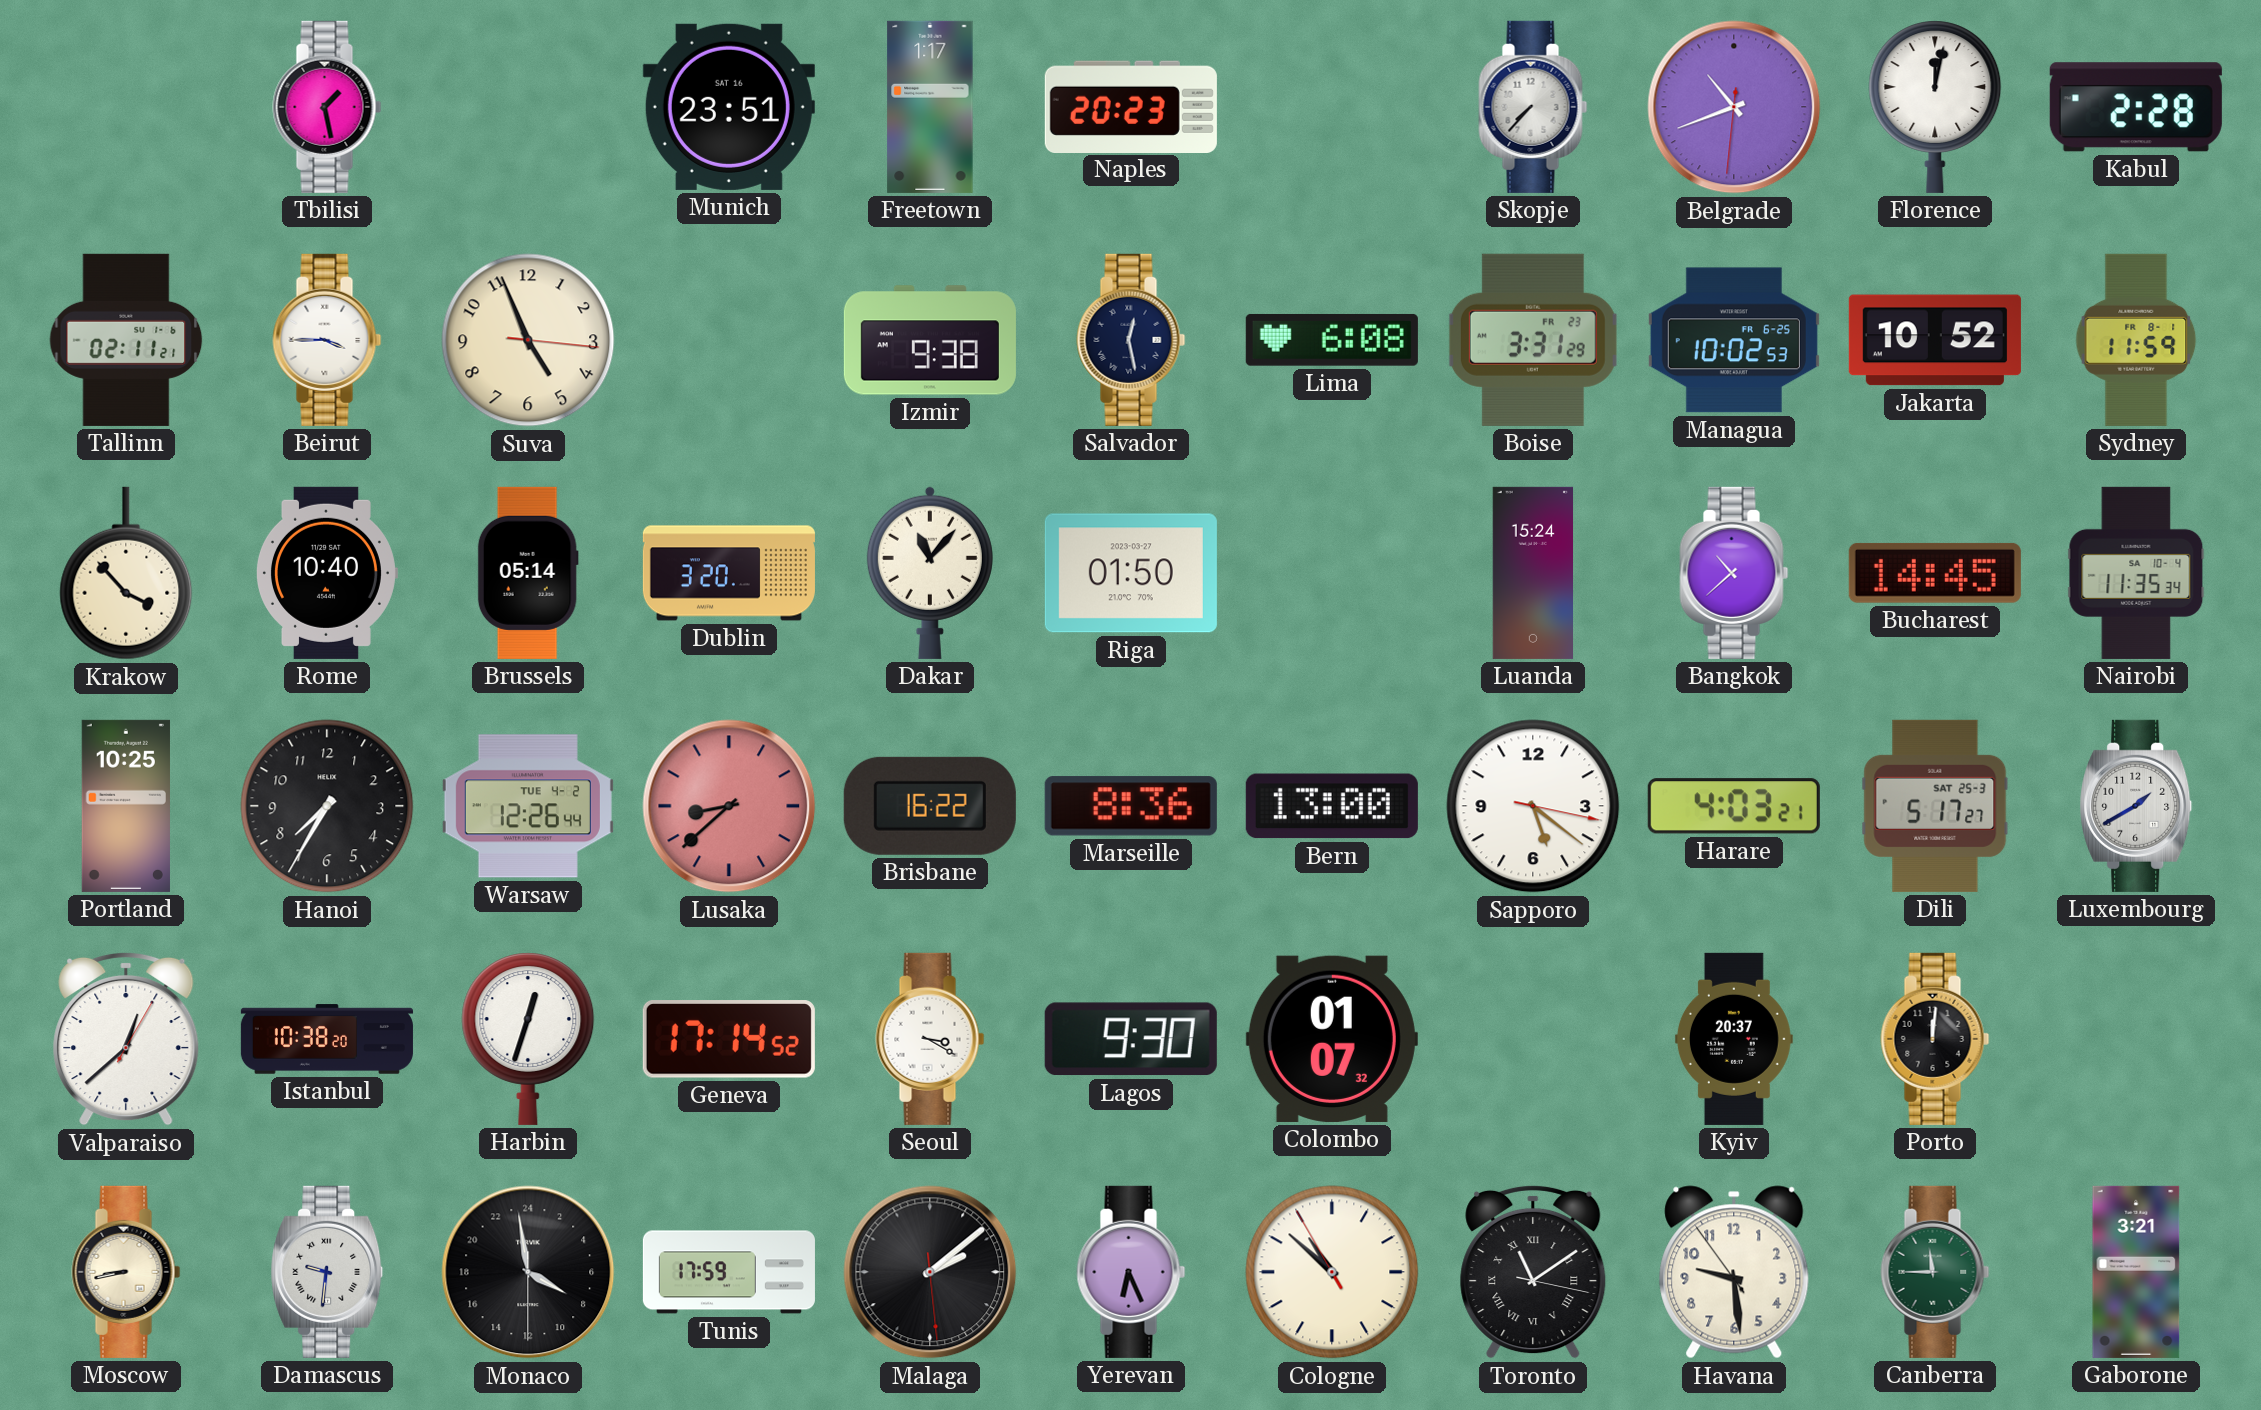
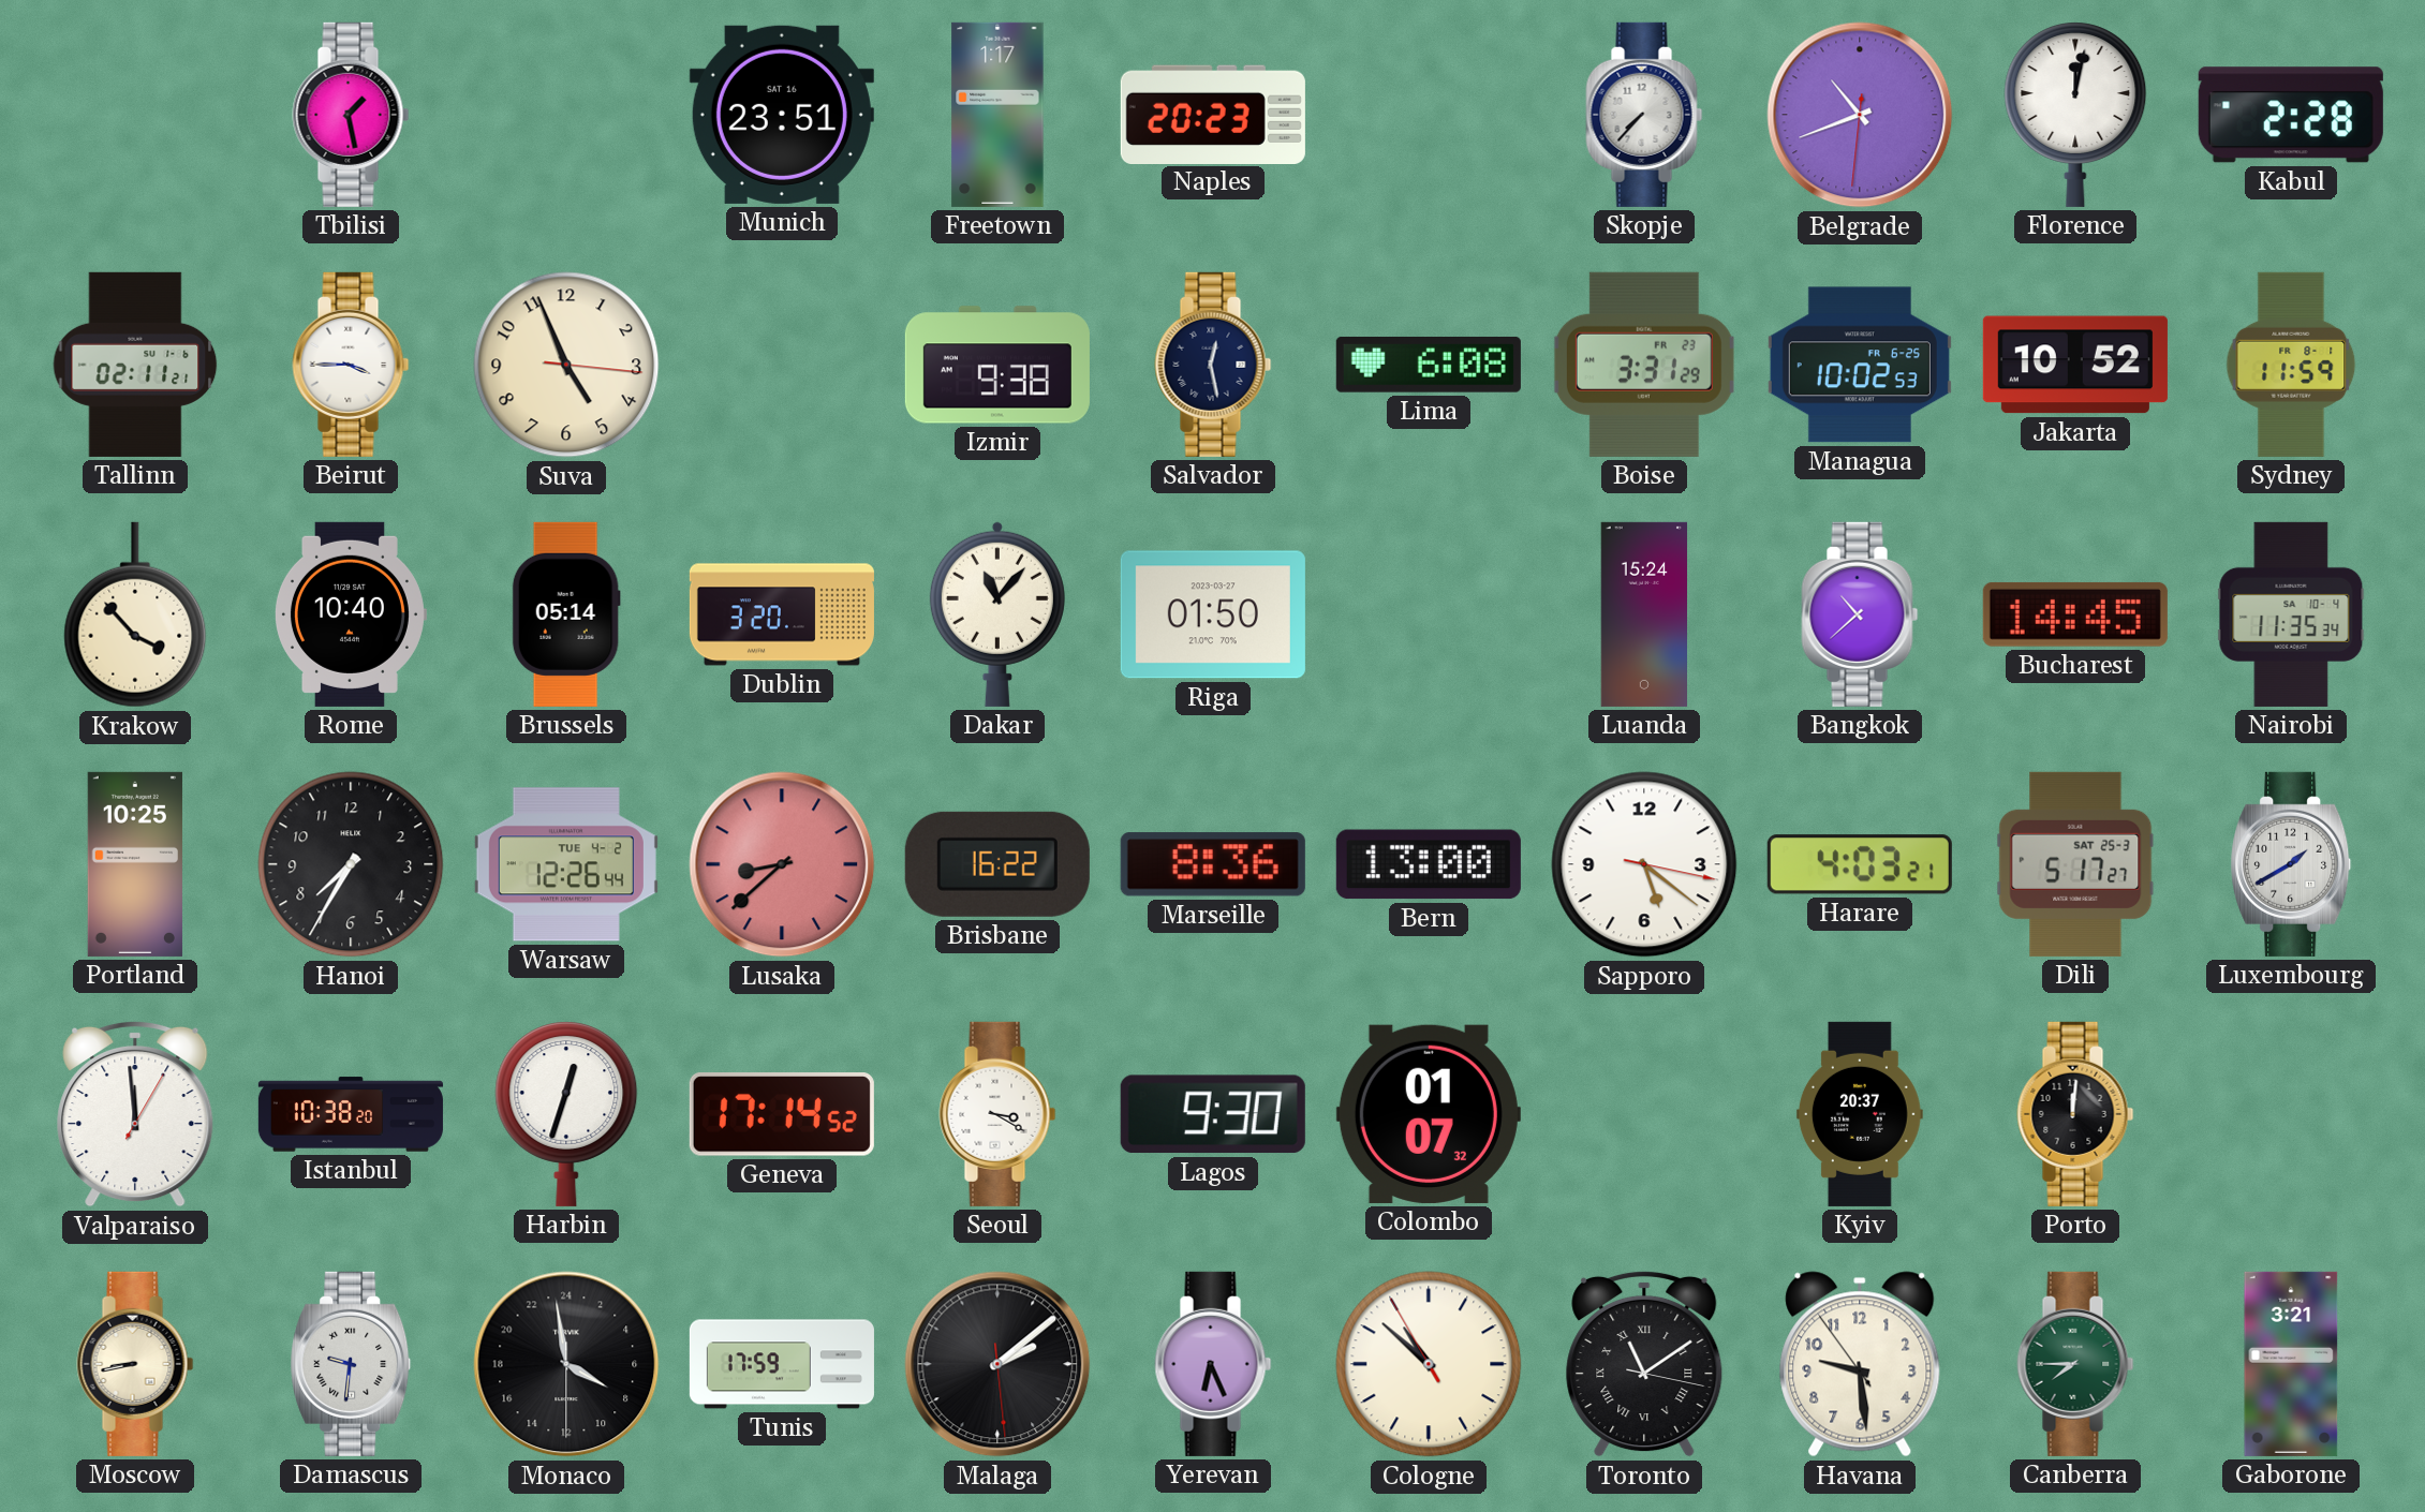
Valparaiso: 12:38 -> 11:59
Canberra: 11:45 -> 7:45
